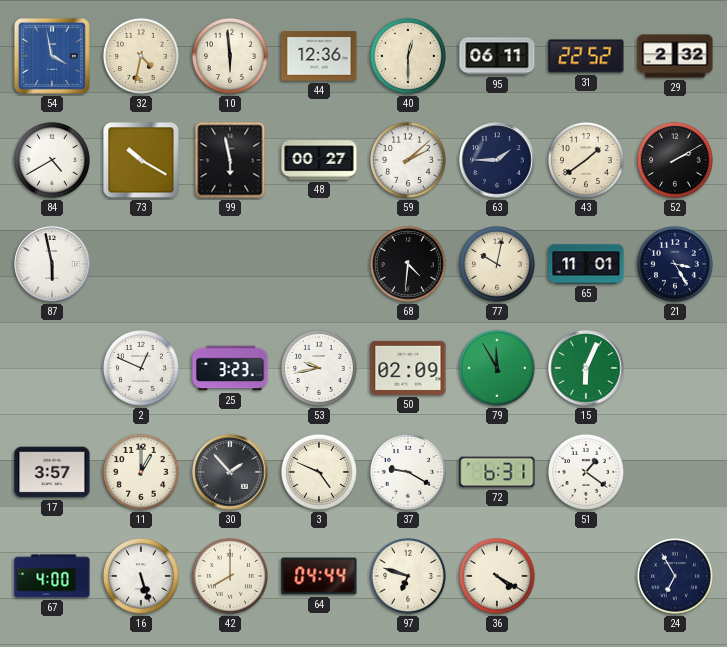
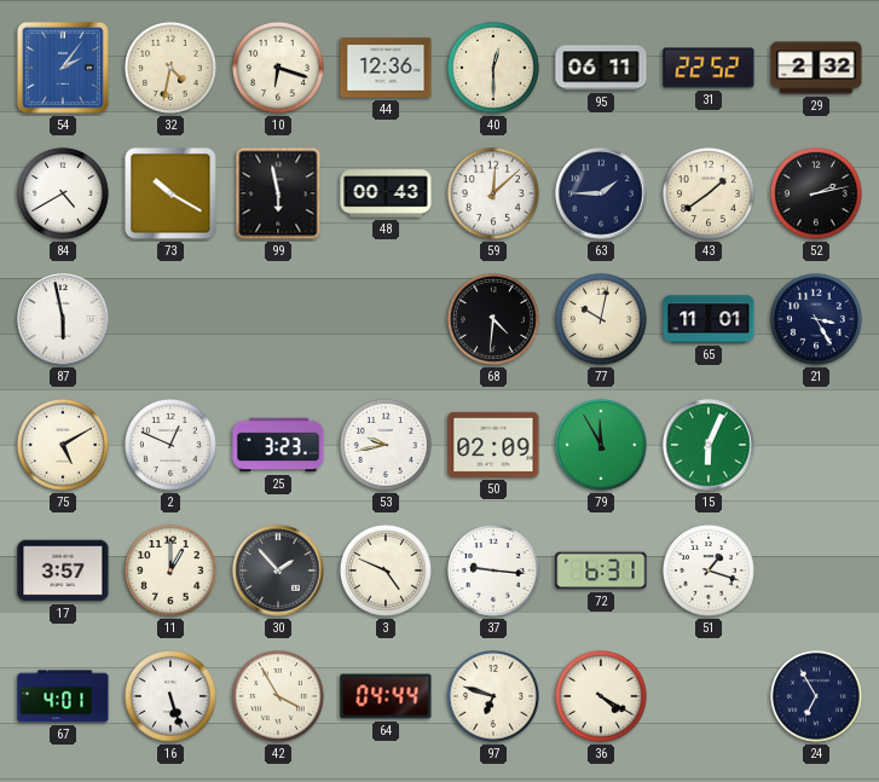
54: 3:58 -> 2:06
10: 5:59 -> 6:18
48: 00:27 -> 00:43
59: 2:08 -> 12:08
52: 2:10 -> 2:13
75: none -> 5:10
37: 9:20 -> 9:16
51: 1:21 -> 1:18
67: 4:00 -> 4:01
42: 8:00 -> 3:55
